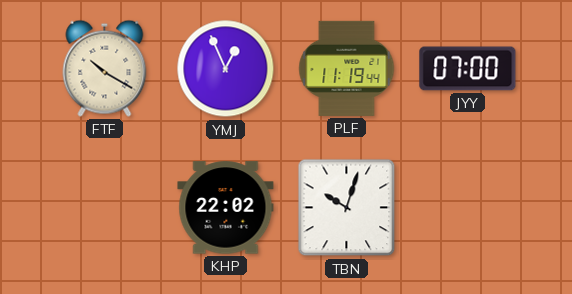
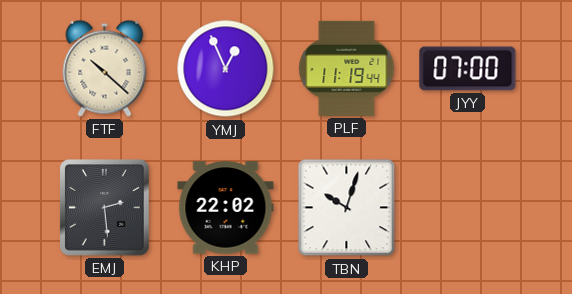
FTF: 10:20 -> 10:22
EMJ: none -> 2:29
